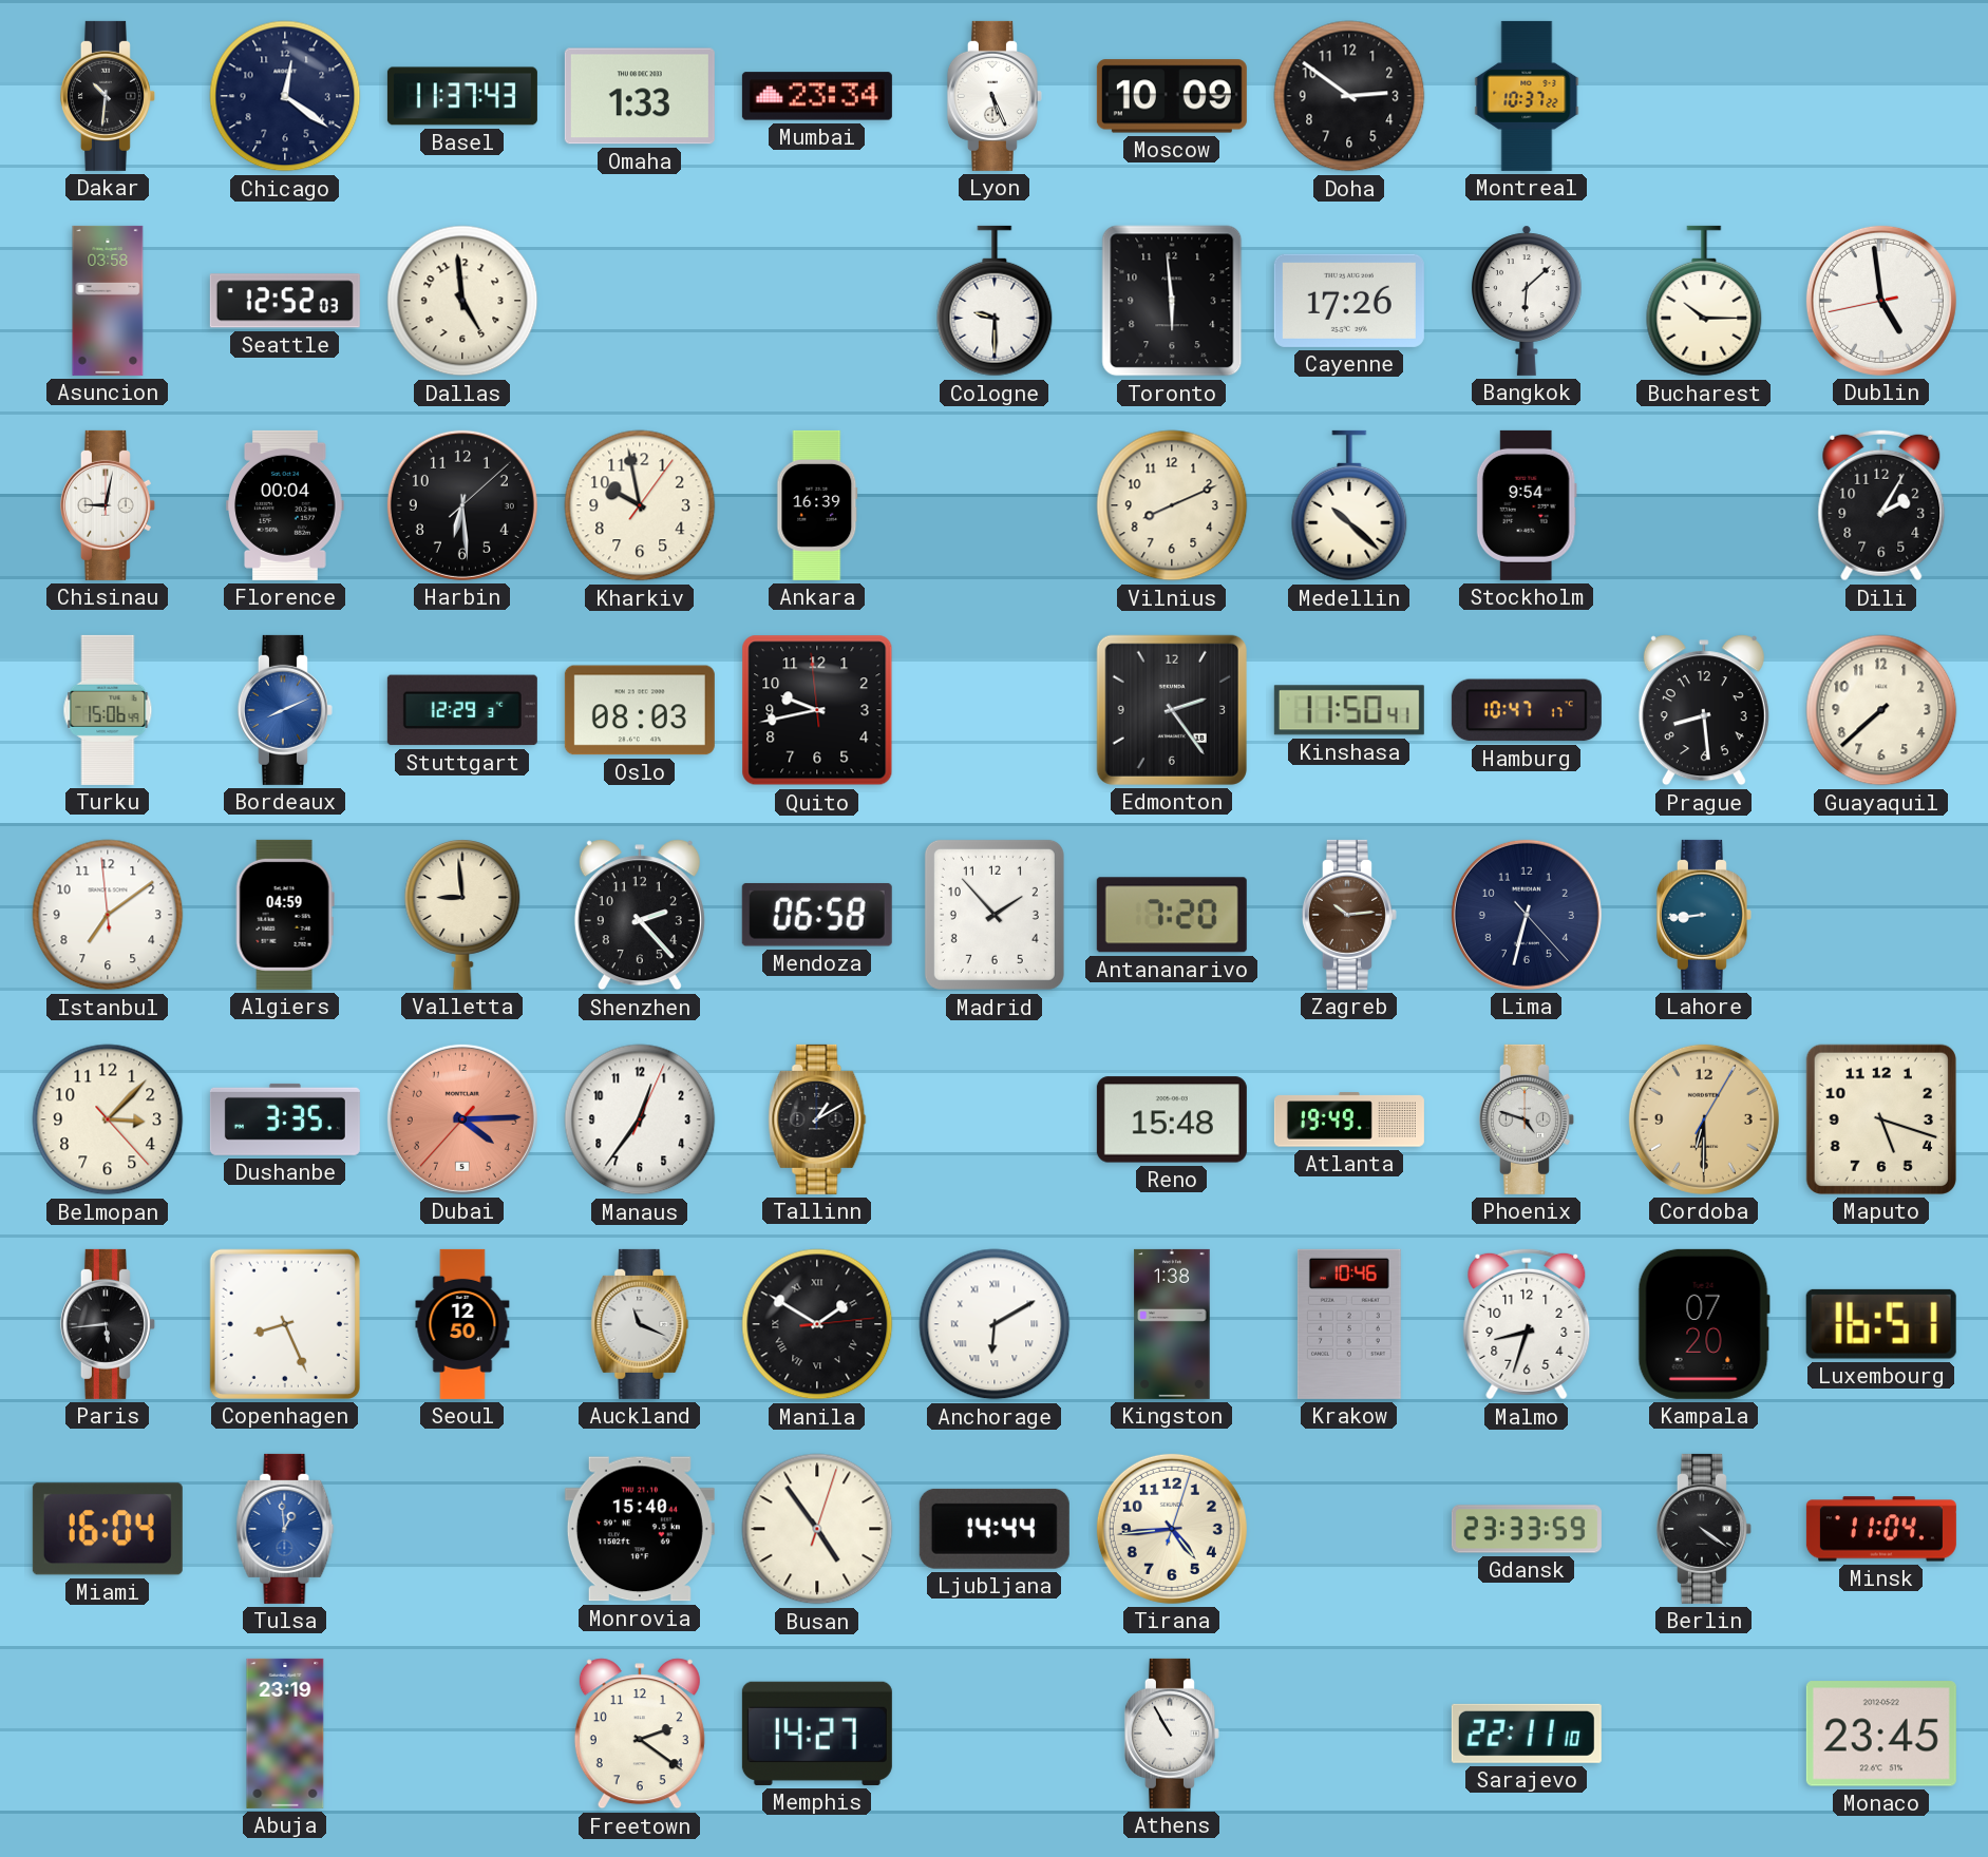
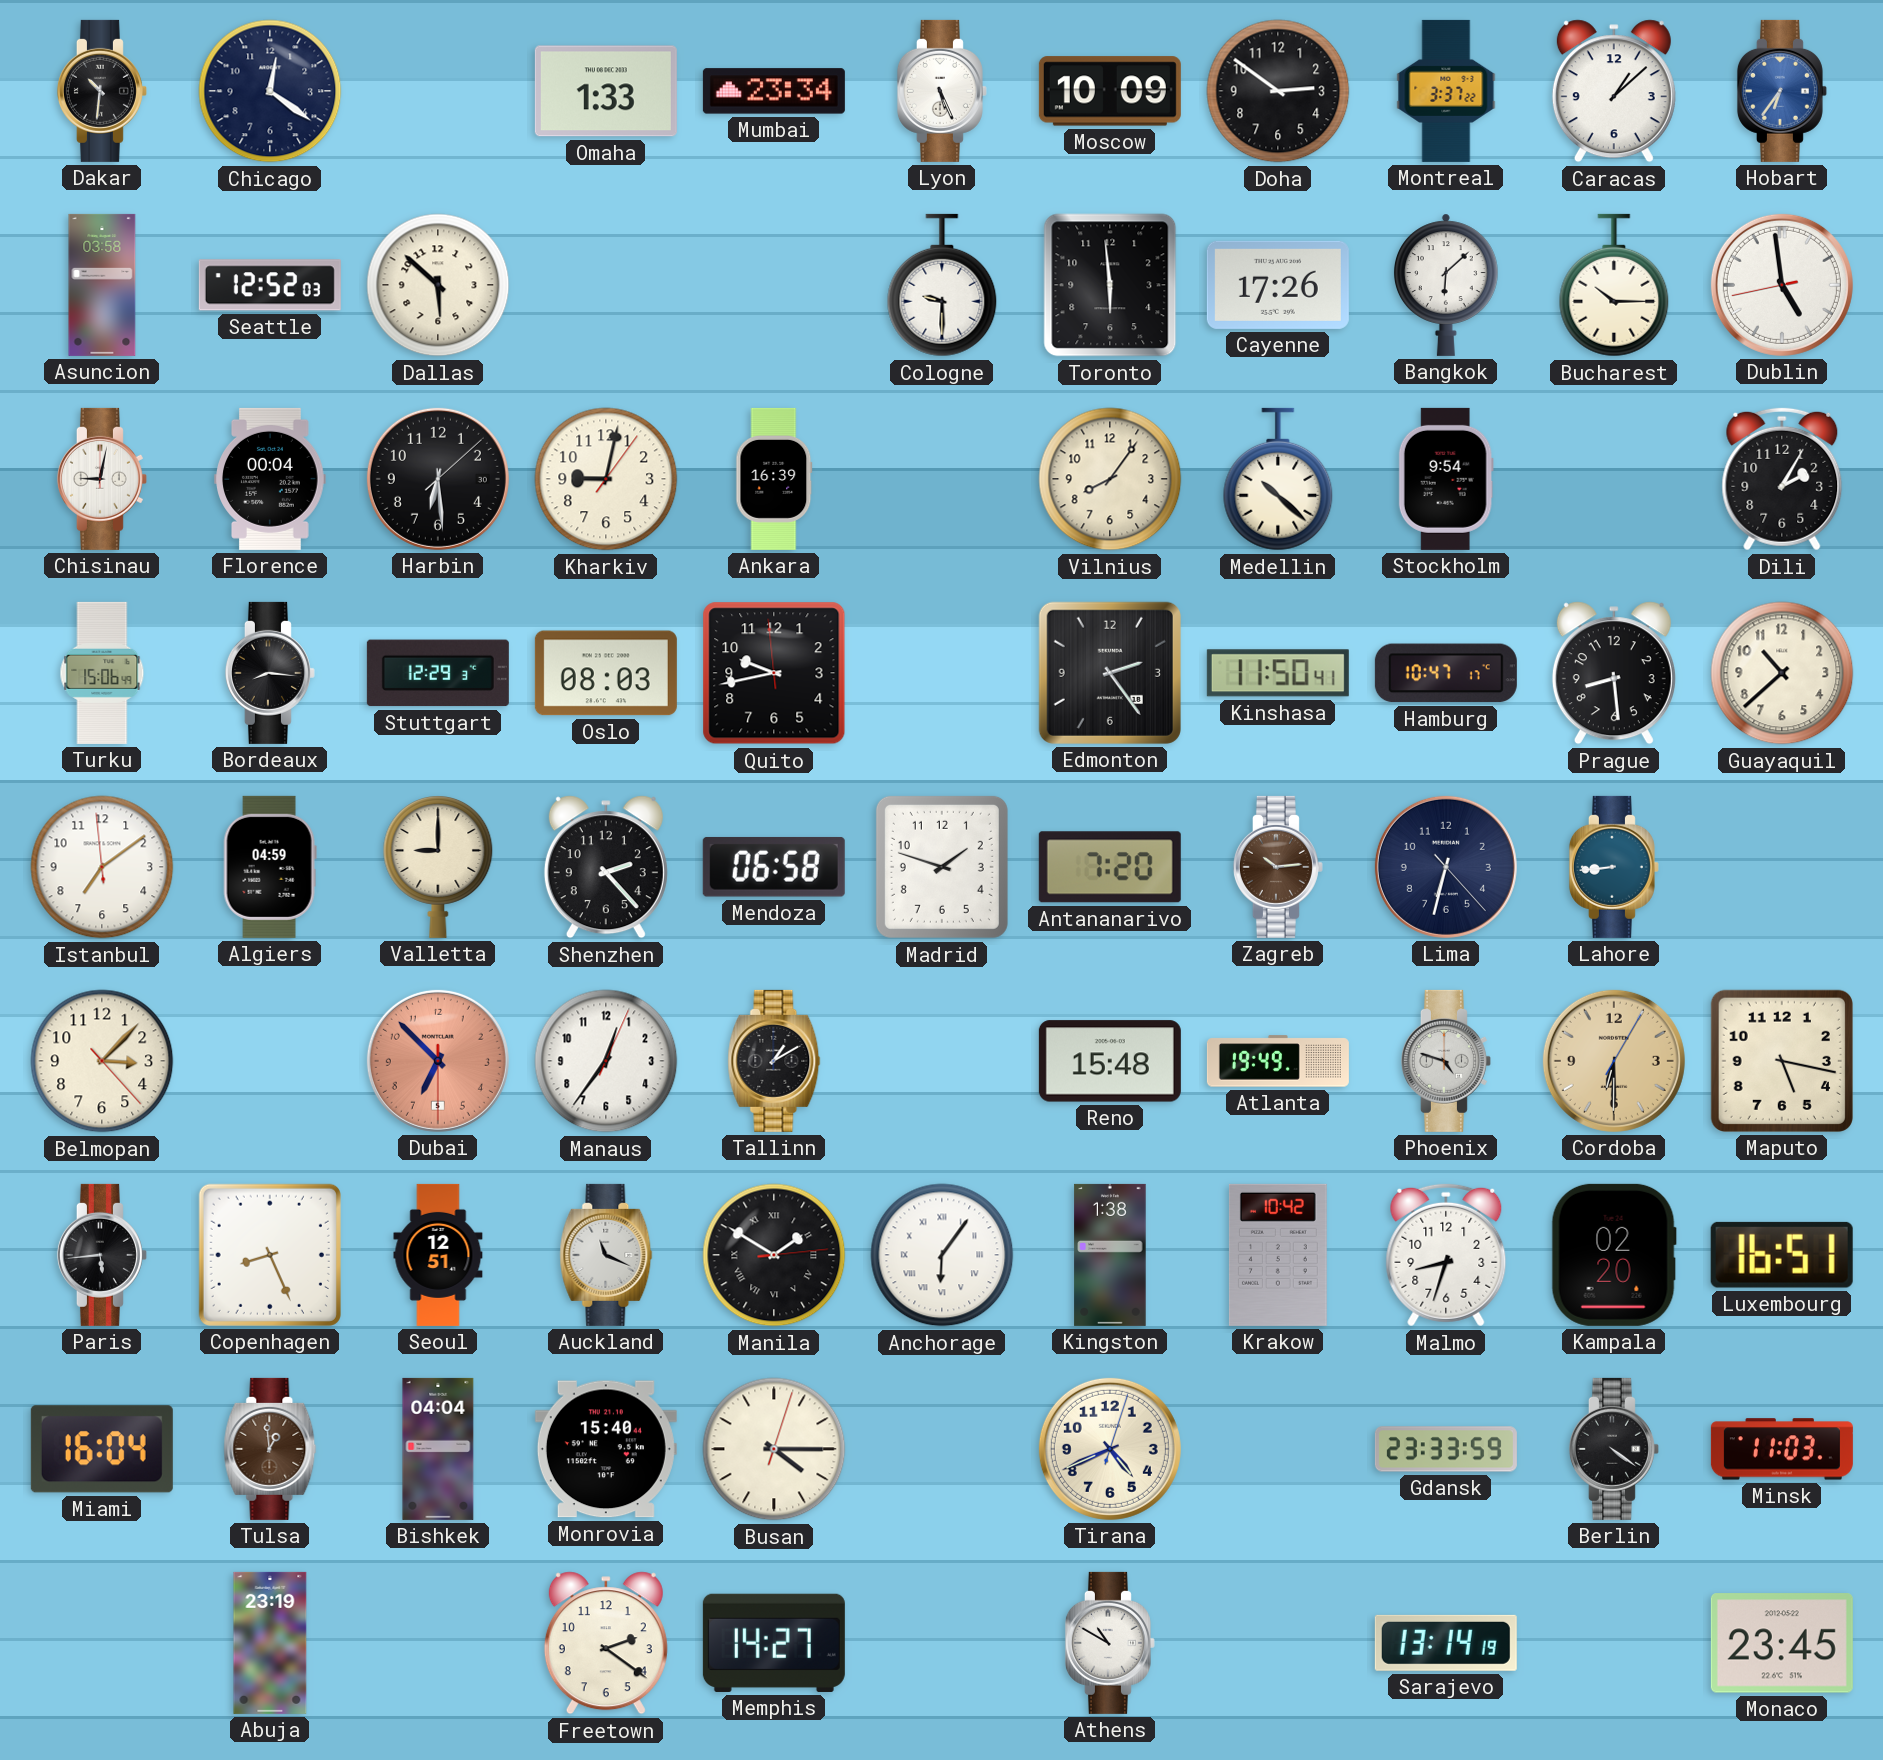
Basel: 11:37 -> none
Montreal: 10:37 -> 3:37
Caracas: none -> 1:08
Hobart: none -> 6:36
Dallas: 4:59 -> 5:52
Kharkiv: 9:58 -> 9:02
Vilnius: 8:11 -> 8:06
Bordeaux: 8:11 -> 8:16
Bordeaux dial: blue -> black
Guayaquil: 7:38 -> 10:38
Valletta: 8:59 -> 9:00
Madrid: 1:53 -> 1:48
Dushanbe: 3:35 -> none
Dubai: 4:14 -> 6:52
Maputo: 5:18 -> 5:17
Seoul: 12:50 -> 12:51
Anchorage: 6:10 -> 6:06
Krakow: 10:46 -> 10:42
Kampala: 07:20 -> 02:20
Tulsa dial: blue -> brown
Bishkek: none -> 04:04
Busan: 4:54 -> 4:15
Ljubljana: 14:44 -> none
Tirana: 4:44 -> 4:41
Minsk: 11:04 -> 11:03
Athens: 10:55 -> 10:50
Sarajevo: 22:11 -> 13:14
